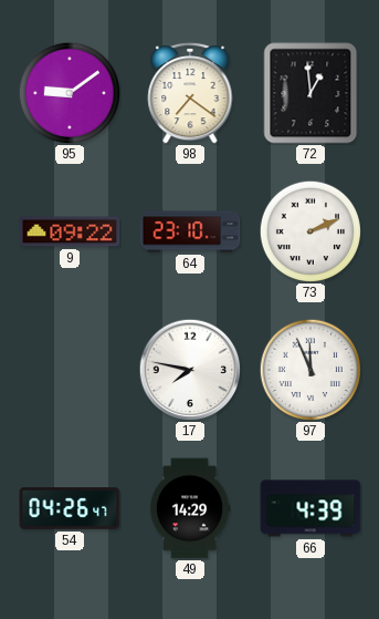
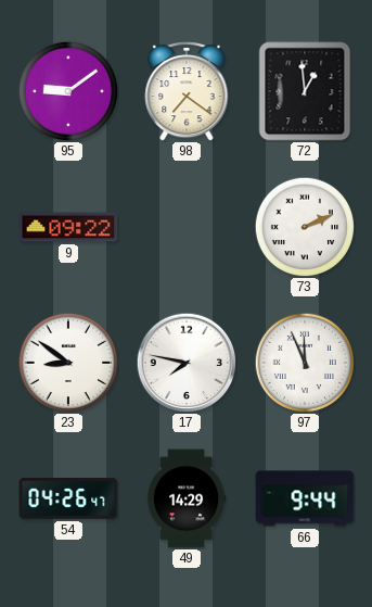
64: 23:10 -> none
23: none -> 8:51
66: 4:39 -> 9:44
